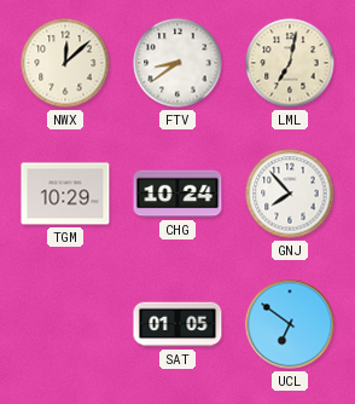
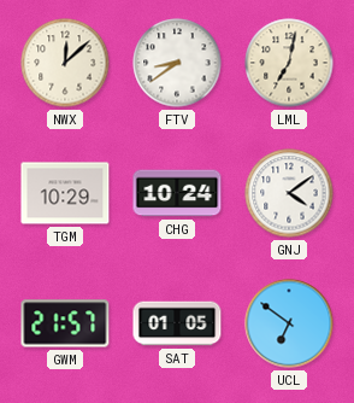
GNJ: 7:53 -> 4:09
GWM: none -> 21:57
